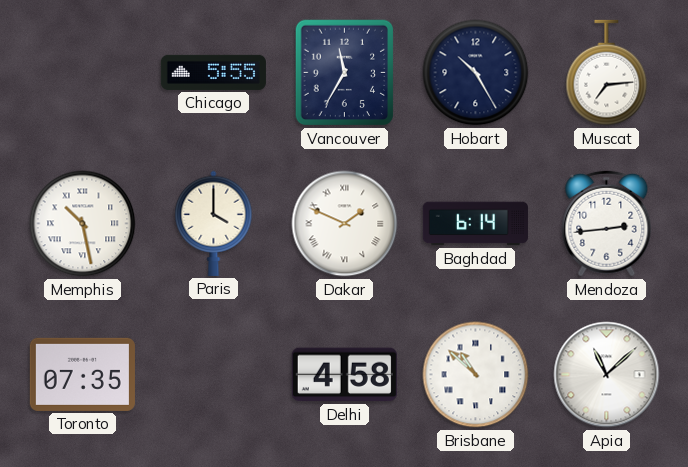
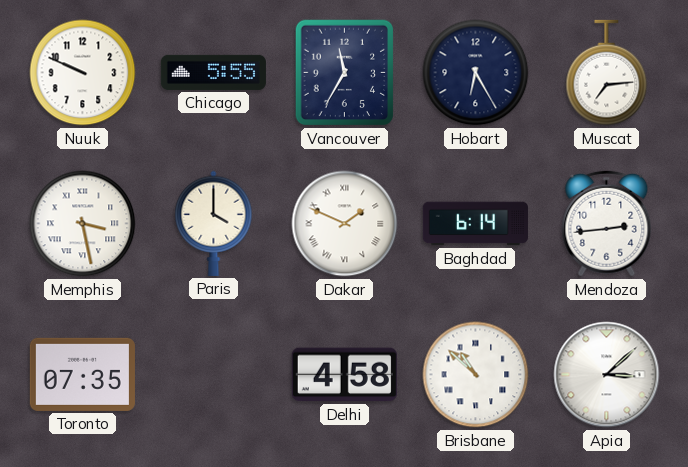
Nuuk: none -> 9:49
Hobart: 10:25 -> 6:25
Memphis: 10:28 -> 3:28
Apia: 11:08 -> 3:08
